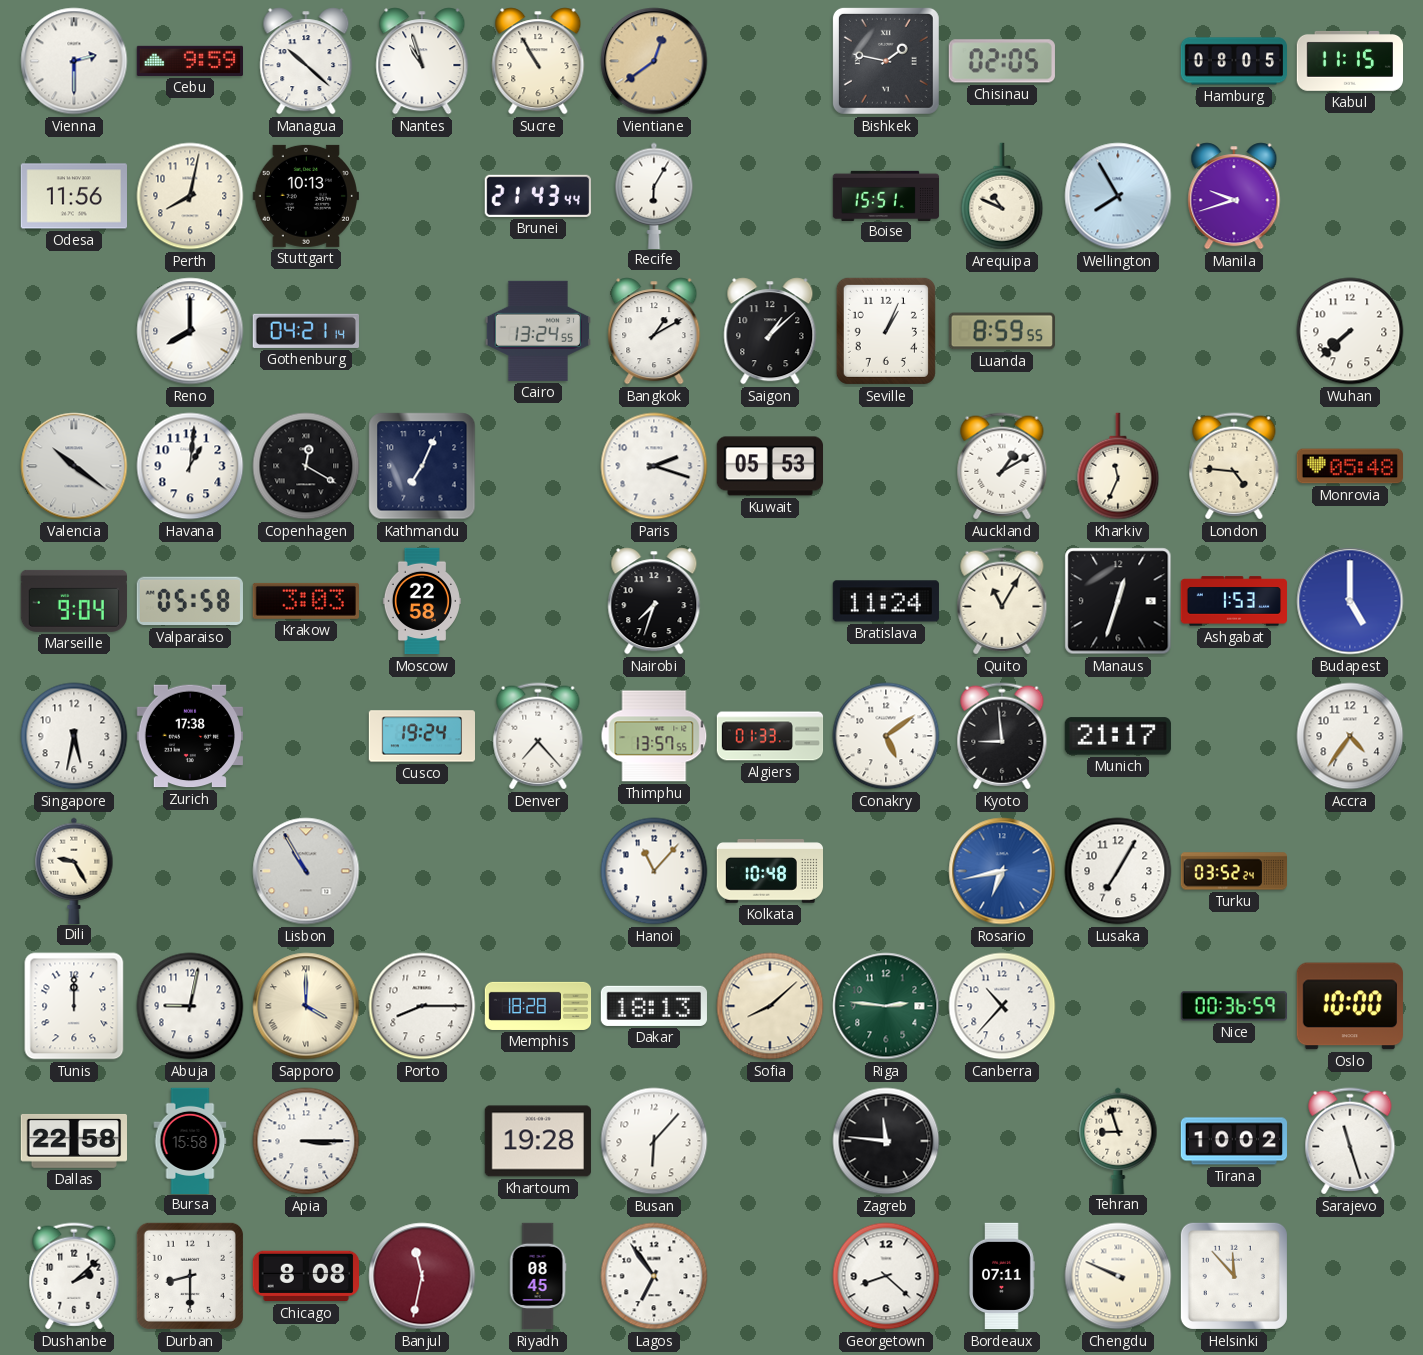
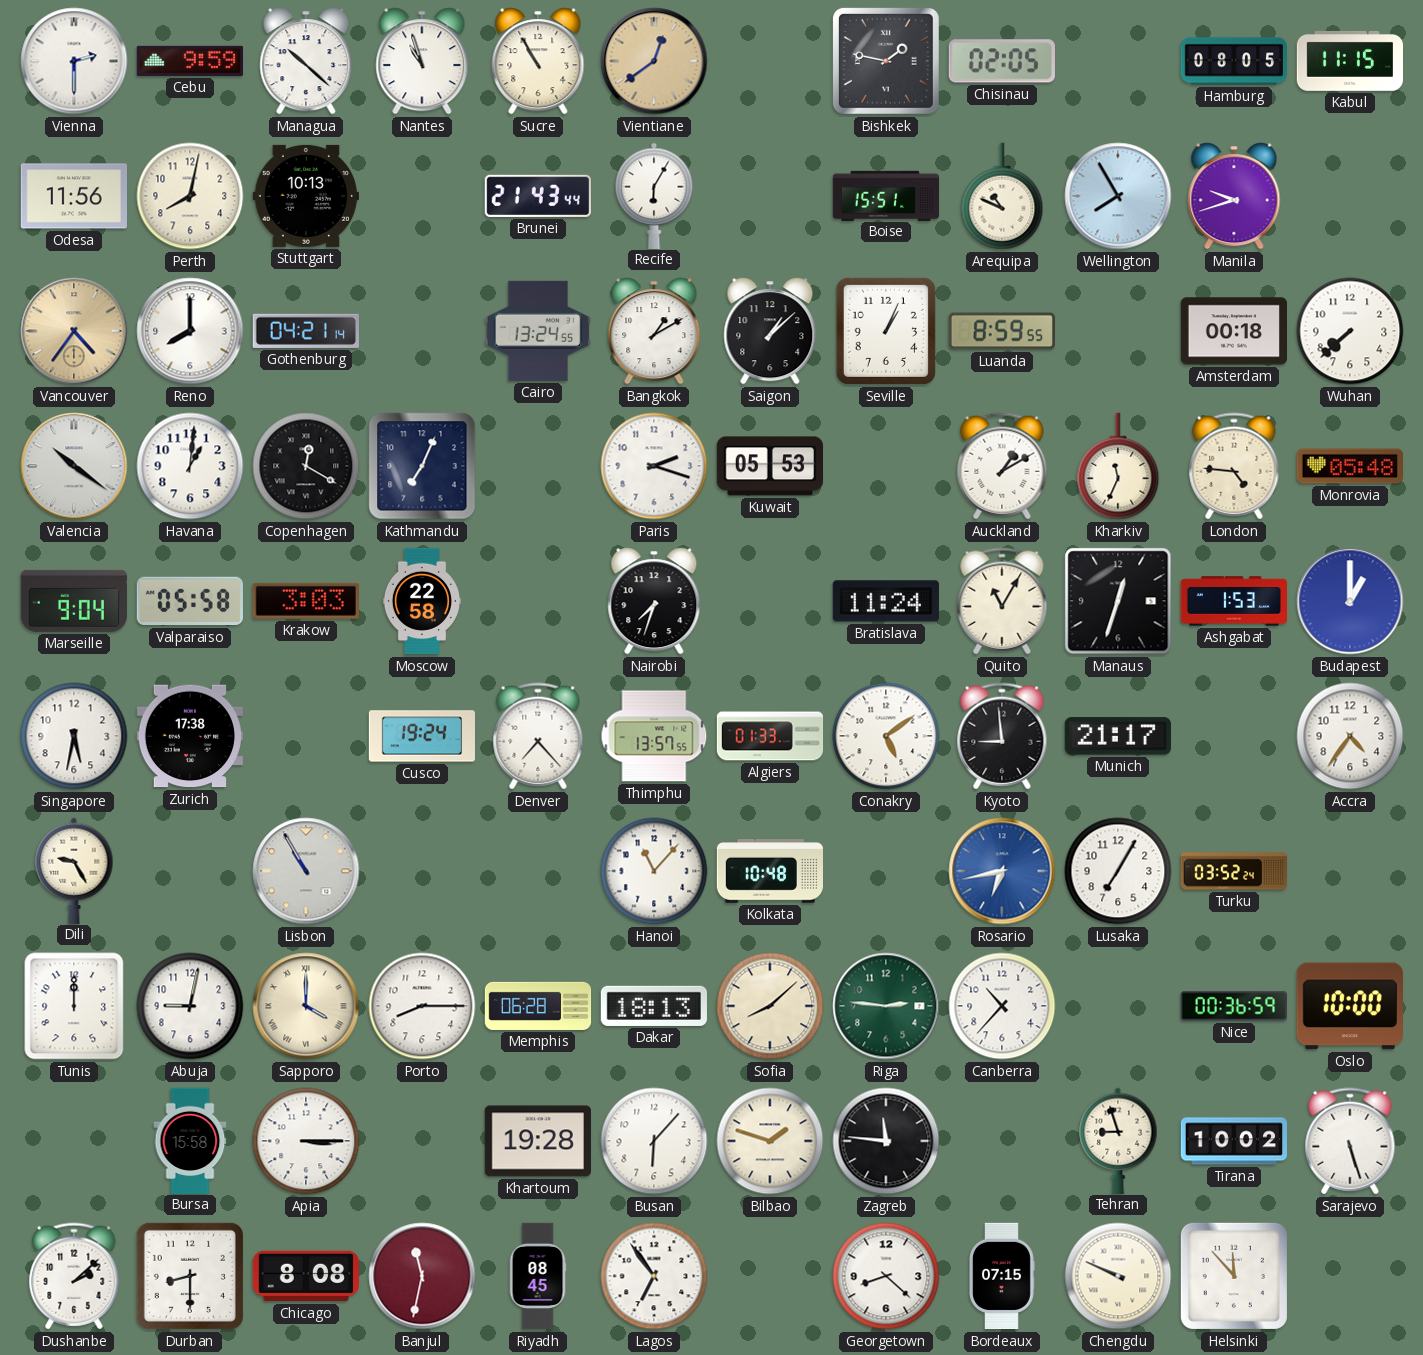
Vancouver: none -> 4:36
Amsterdam: none -> 00:18
Budapest: 5:00 -> 1:00
Memphis: 18:28 -> 06:28
Dallas: 22:58 -> none
Bilbao: none -> 1:48
Sarajevo: 11:27 -> 5:27
Bordeaux: 07:11 -> 07:15
